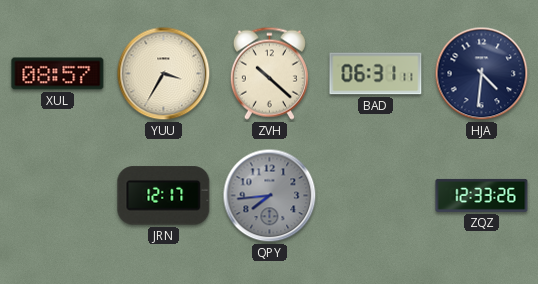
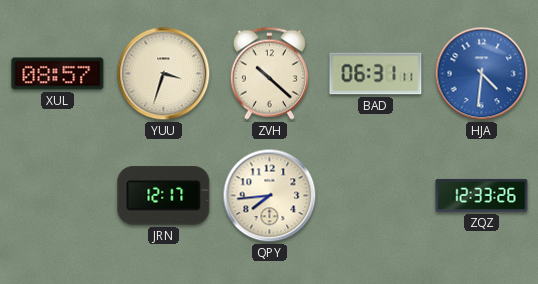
YUU: 3:35 -> 3:33
HJA dial: navy -> blue
QPY dial: grey -> cream
